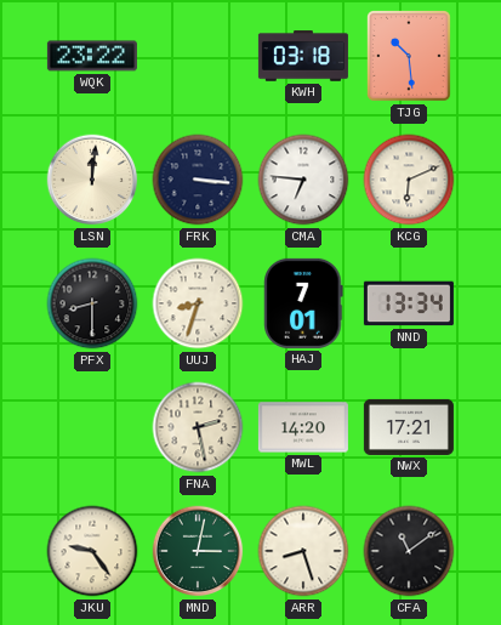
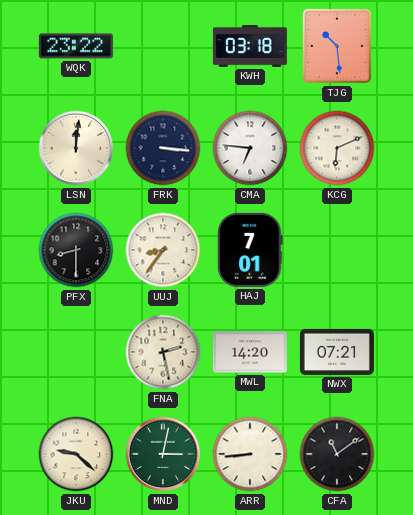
UUJ: 8:33 -> 8:36
NND: 13:34 -> none
NWX: 17:21 -> 07:21
JKU: 9:24 -> 9:22
ARR: 8:27 -> 8:44
